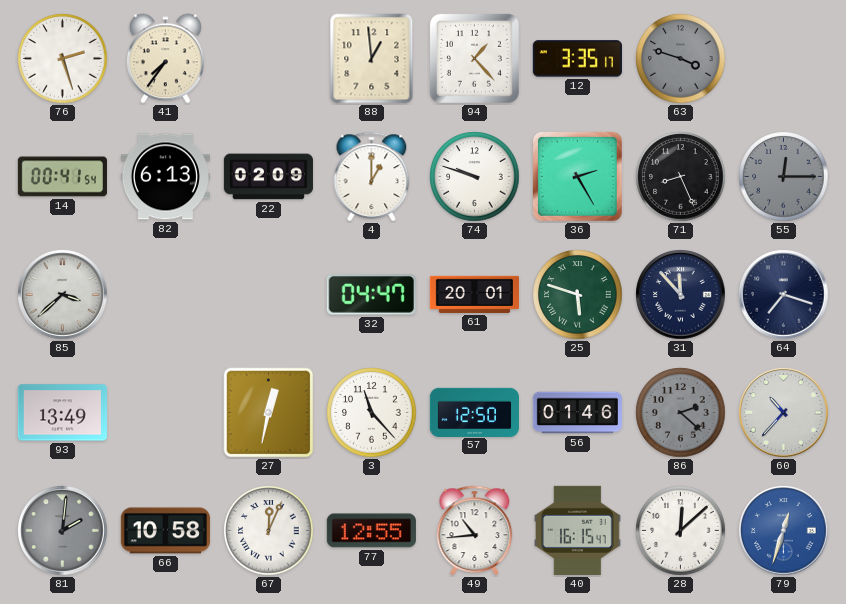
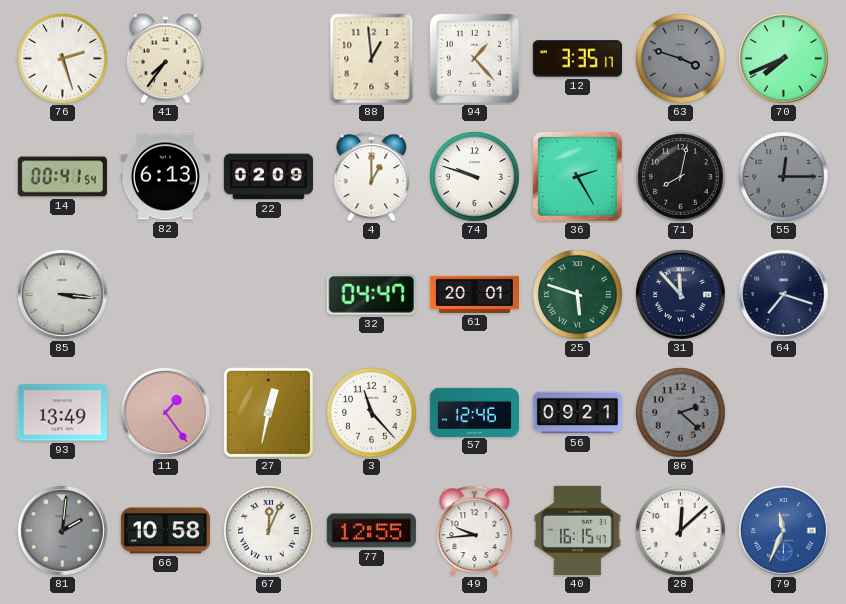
70: none -> 7:41
71: 8:26 -> 8:02
85: 3:38 -> 3:16
11: none -> 1:24
57: 12:50 -> 12:46
56: 01:46 -> 09:21
60: 10:37 -> none
49: 10:44 -> 9:44
79: 12:33 -> 11:34
